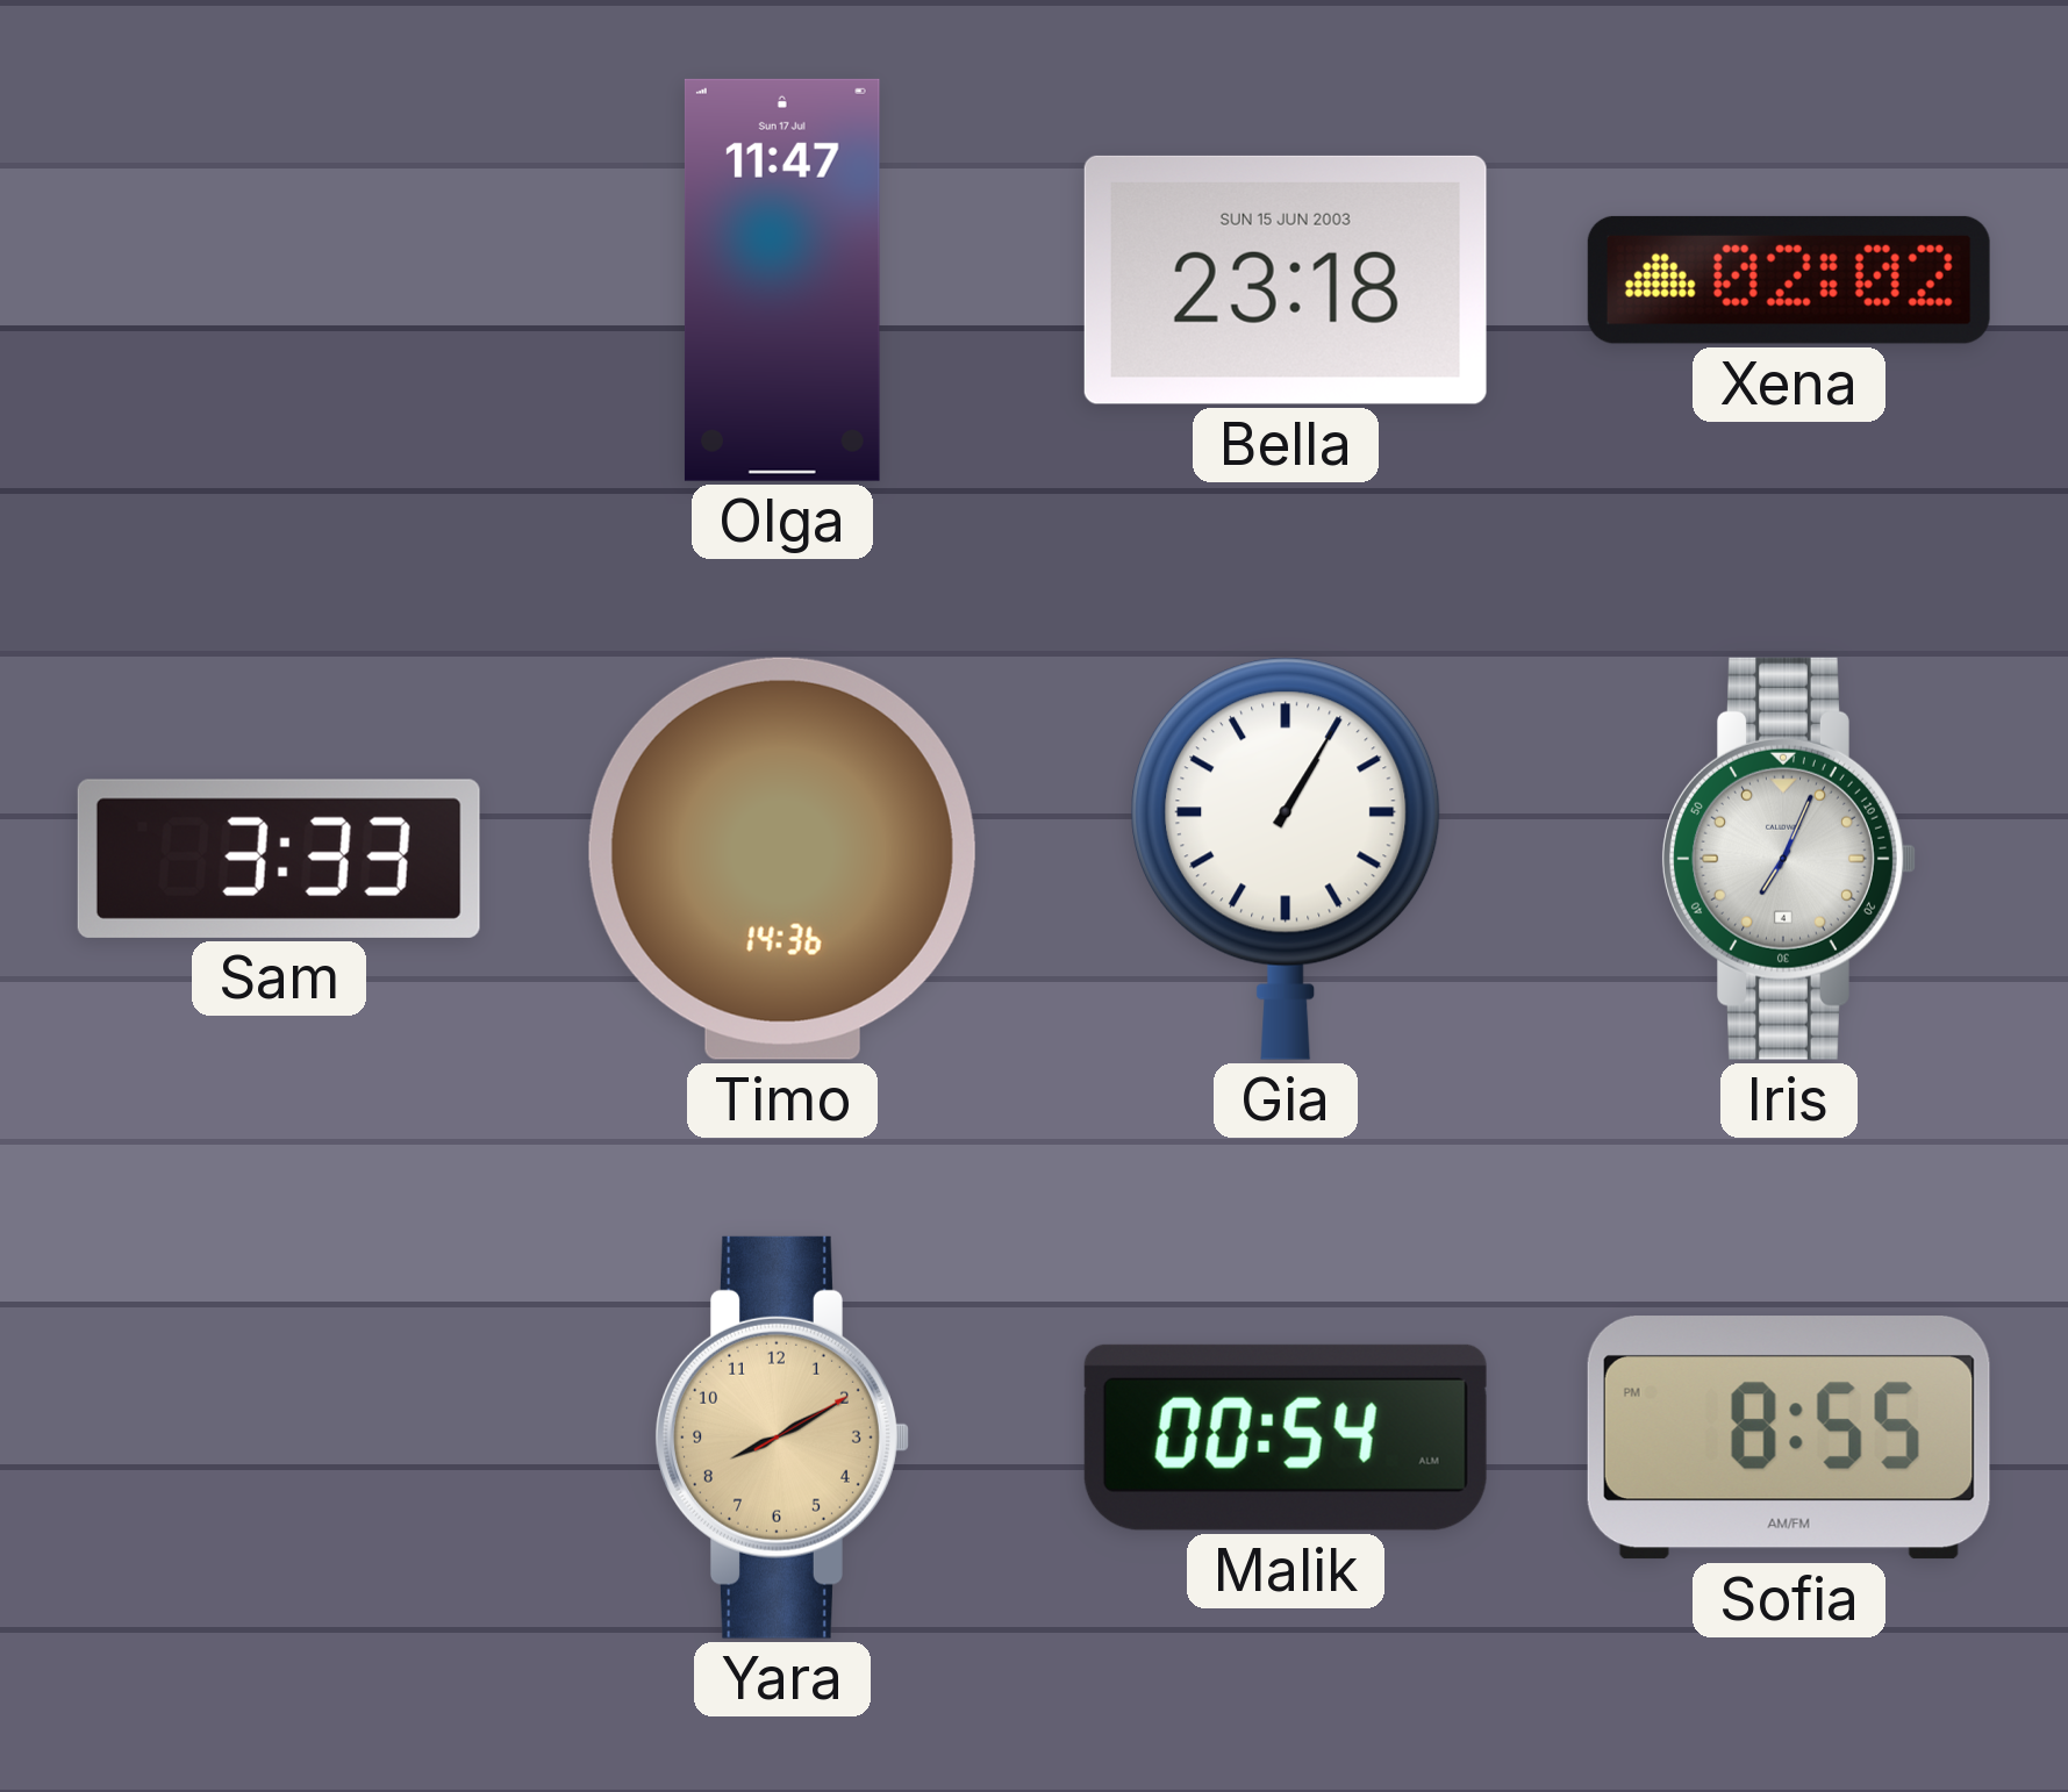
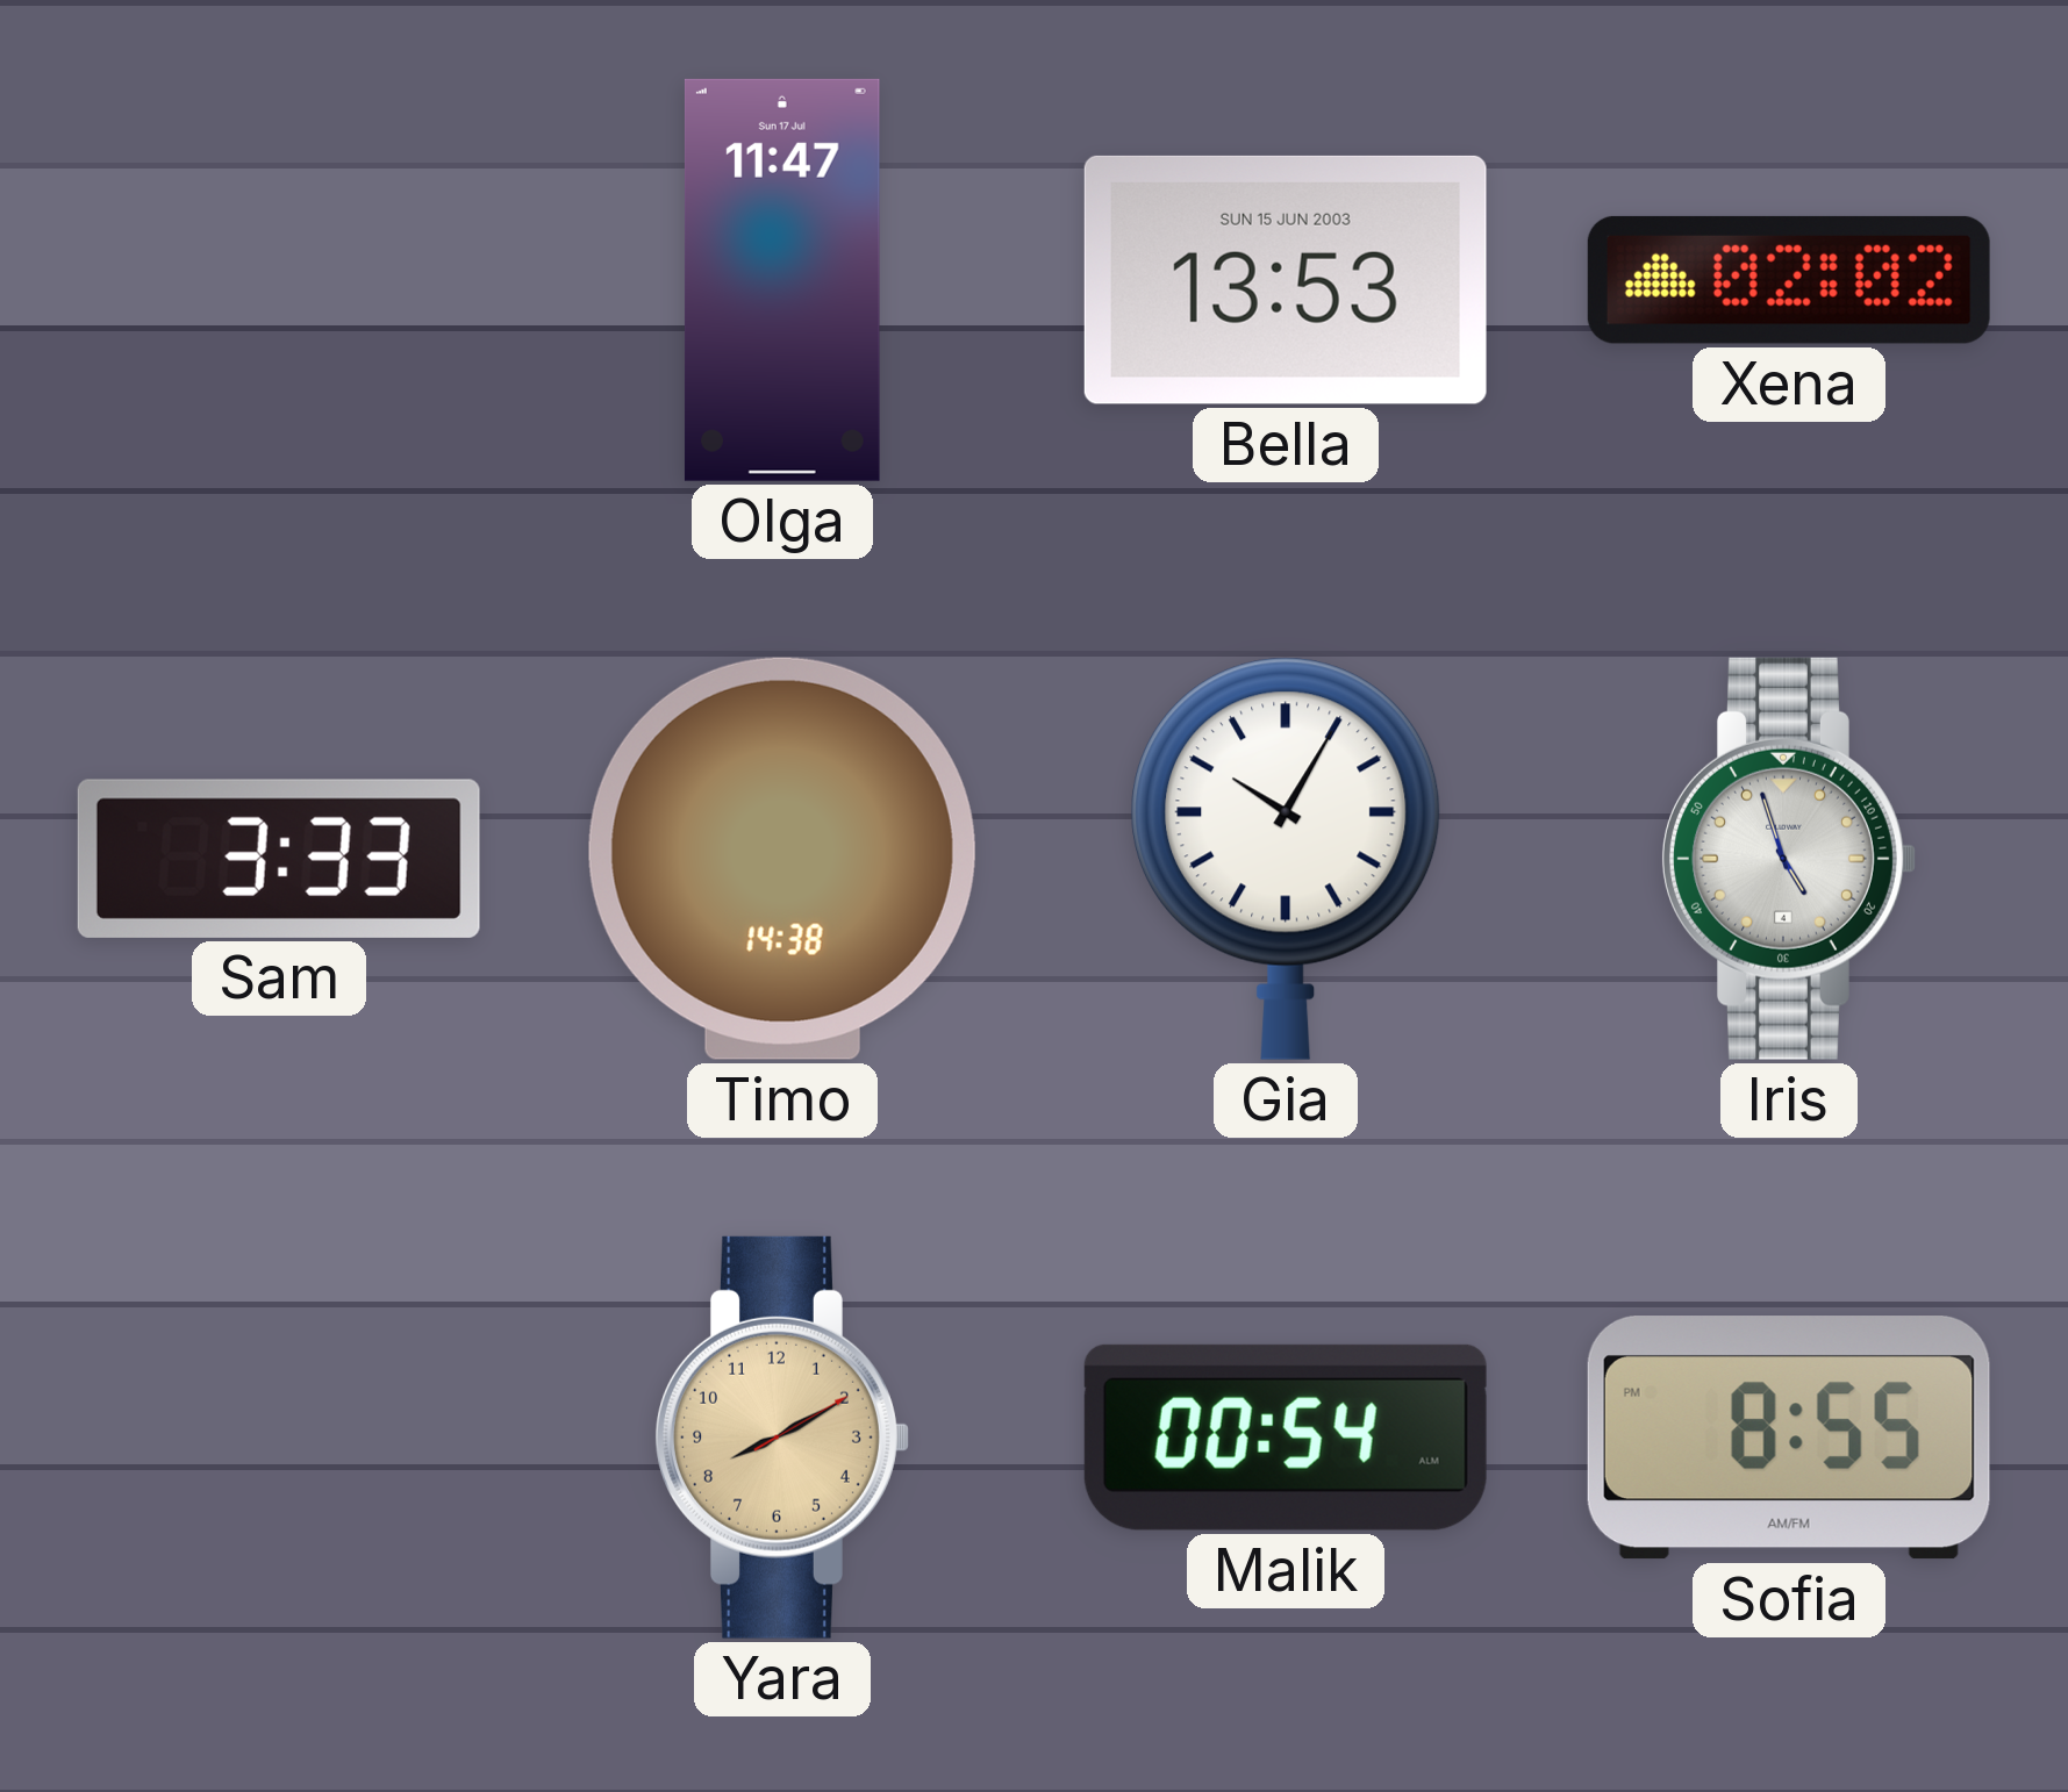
Bella: 23:18 -> 13:53
Timo: 14:36 -> 14:38
Gia: 1:05 -> 10:05
Iris: 7:04 -> 4:57
